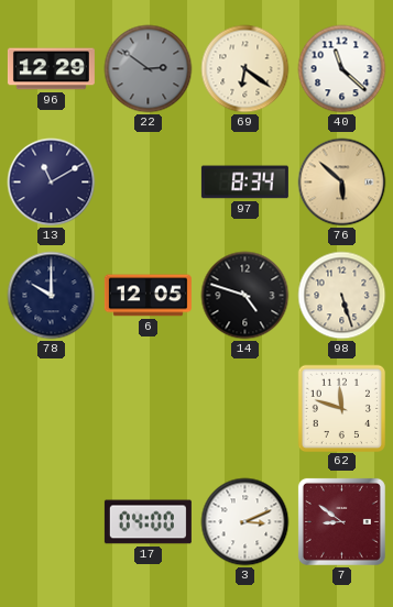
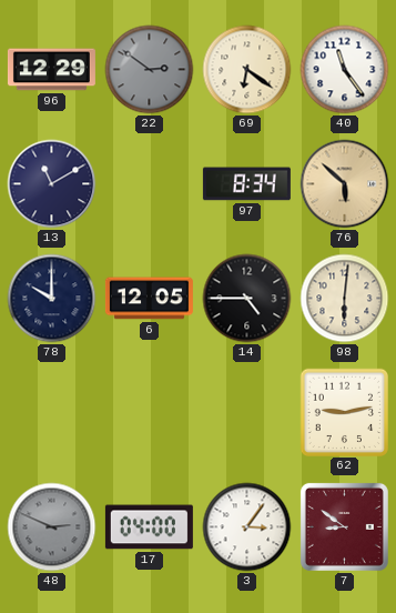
40: 11:22 -> 11:24
14: 4:48 -> 4:45
98: 5:27 -> 6:01
62: 11:48 -> 9:13
48: none -> 2:49
3: 3:11 -> 3:06
